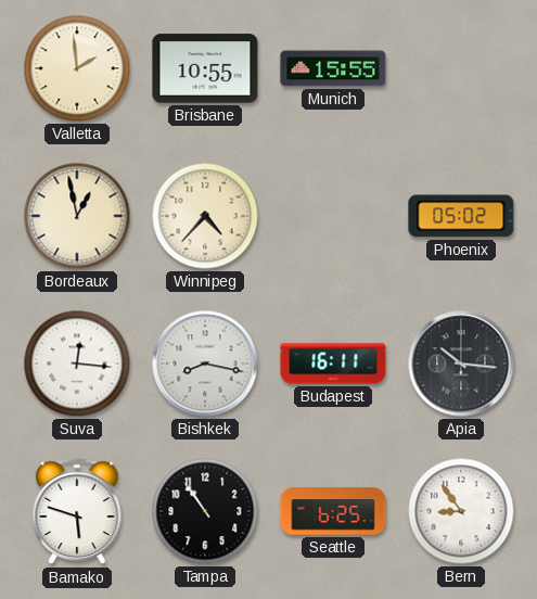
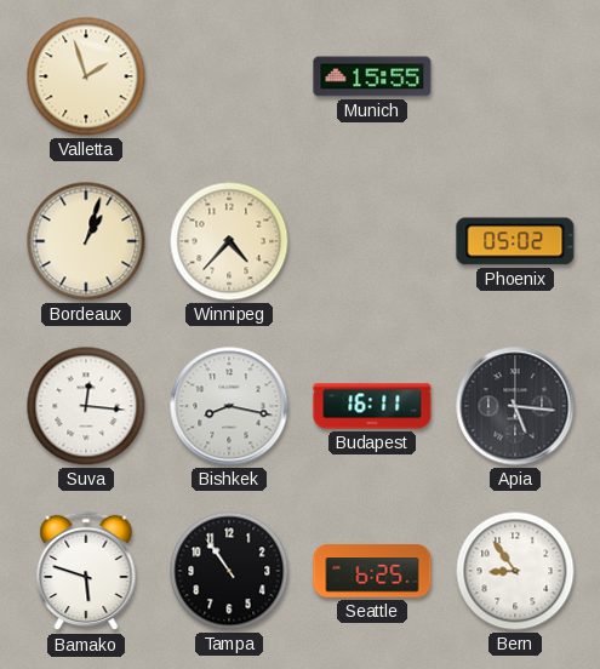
Valletta: 1:59 -> 1:57
Brisbane: 10:55 -> none
Bordeaux: 12:58 -> 1:03
Apia: 10:16 -> 5:16
